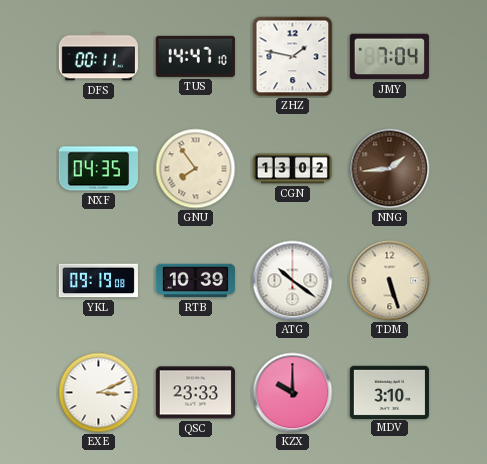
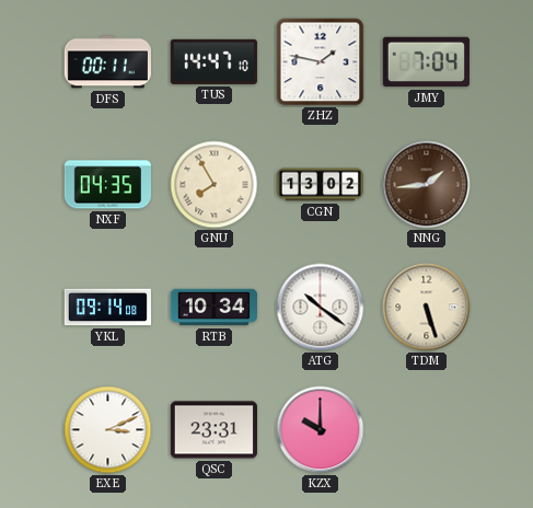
GNU: 7:54 -> 7:55
YKL: 09:19 -> 09:14
RTB: 10:39 -> 10:34
QSC: 23:33 -> 23:31
MDV: 3:10 -> none
